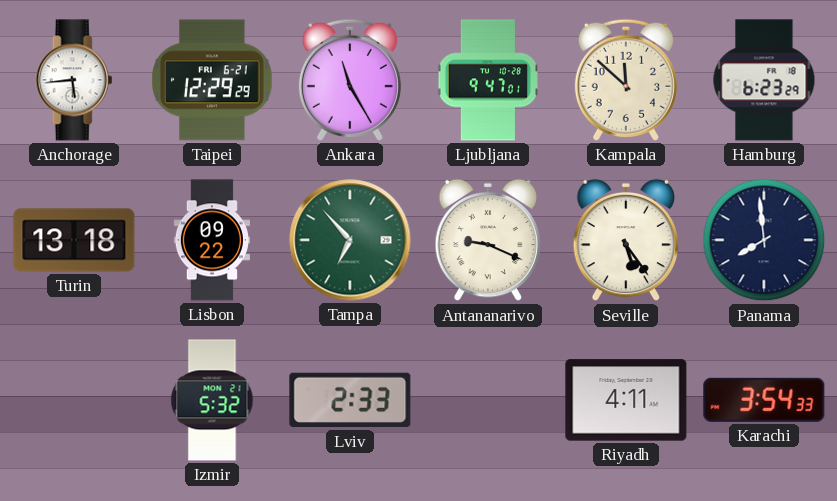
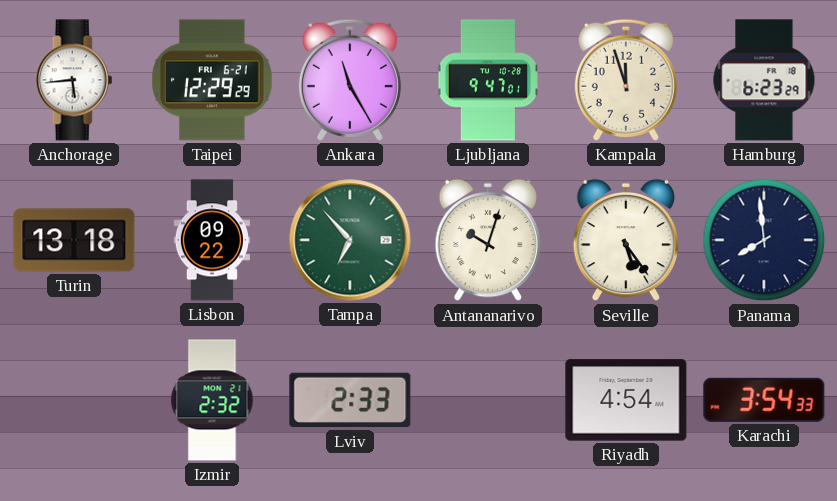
Kampala: 11:52 -> 11:57
Antananarivo: 9:19 -> 10:03
Izmir: 5:32 -> 2:32
Riyadh: 4:11 -> 4:54
